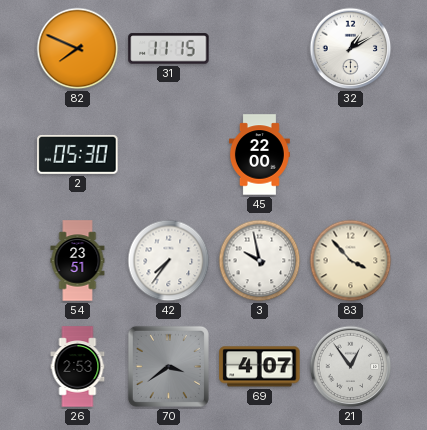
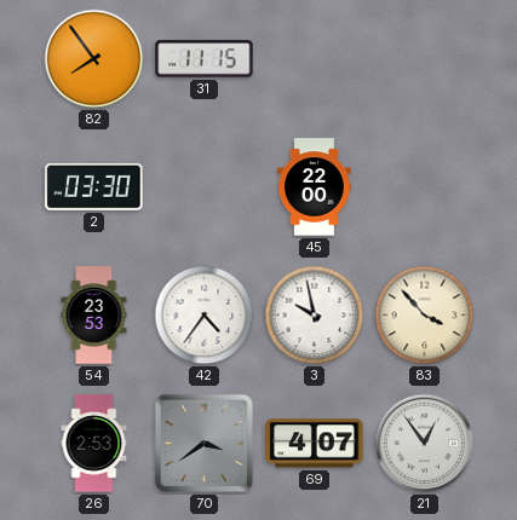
82: 7:49 -> 7:54
32: 1:10 -> none
2: 05:30 -> 03:30
54: 23:51 -> 23:53
42: 7:36 -> 4:36
